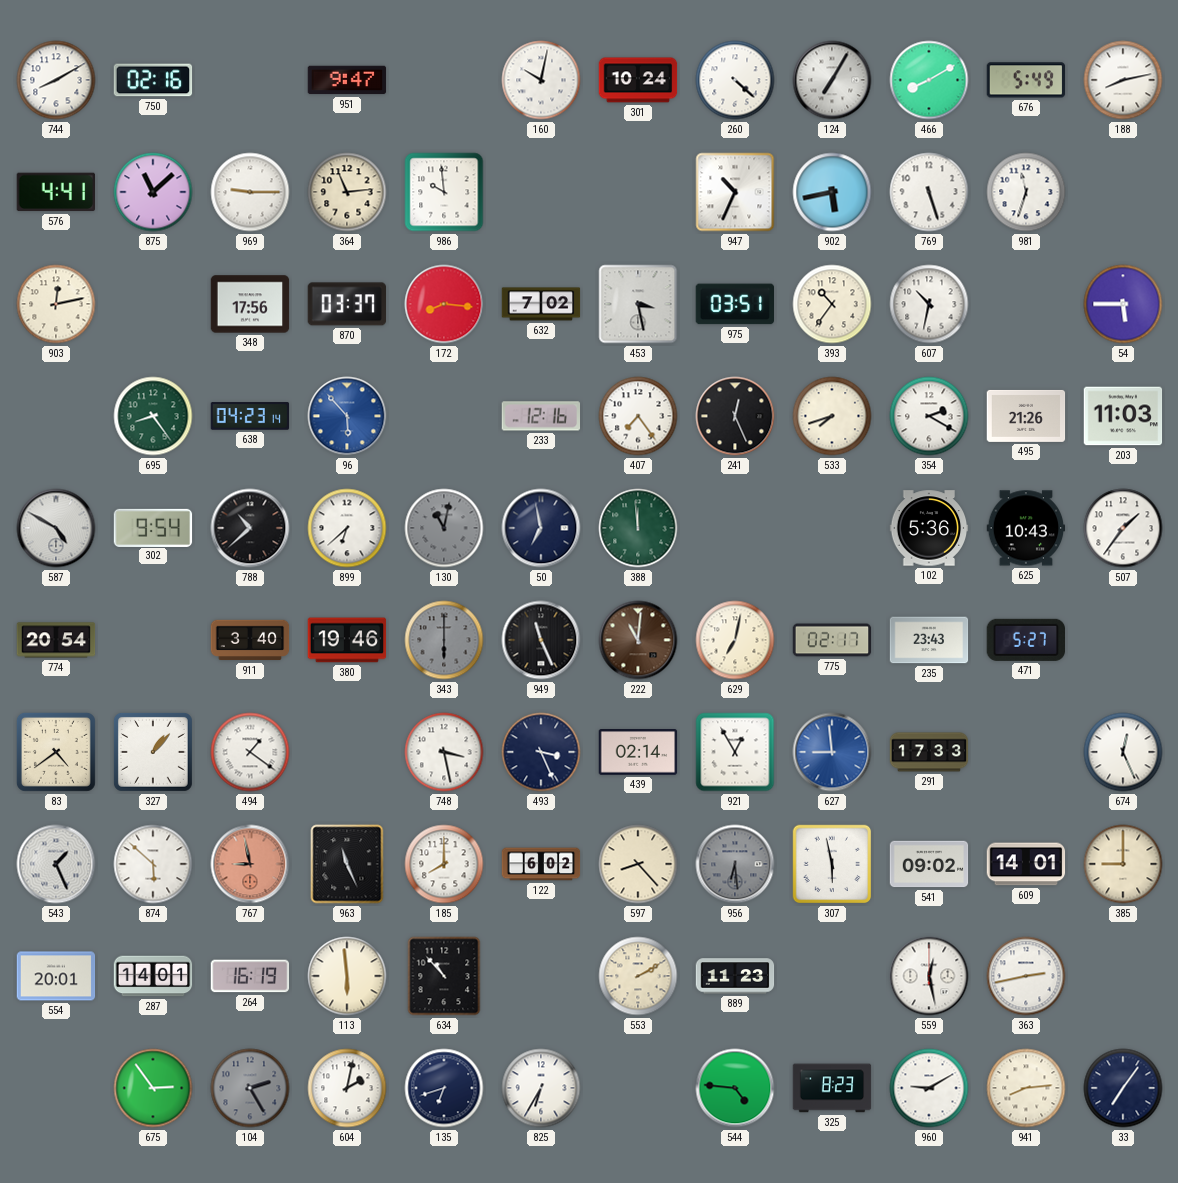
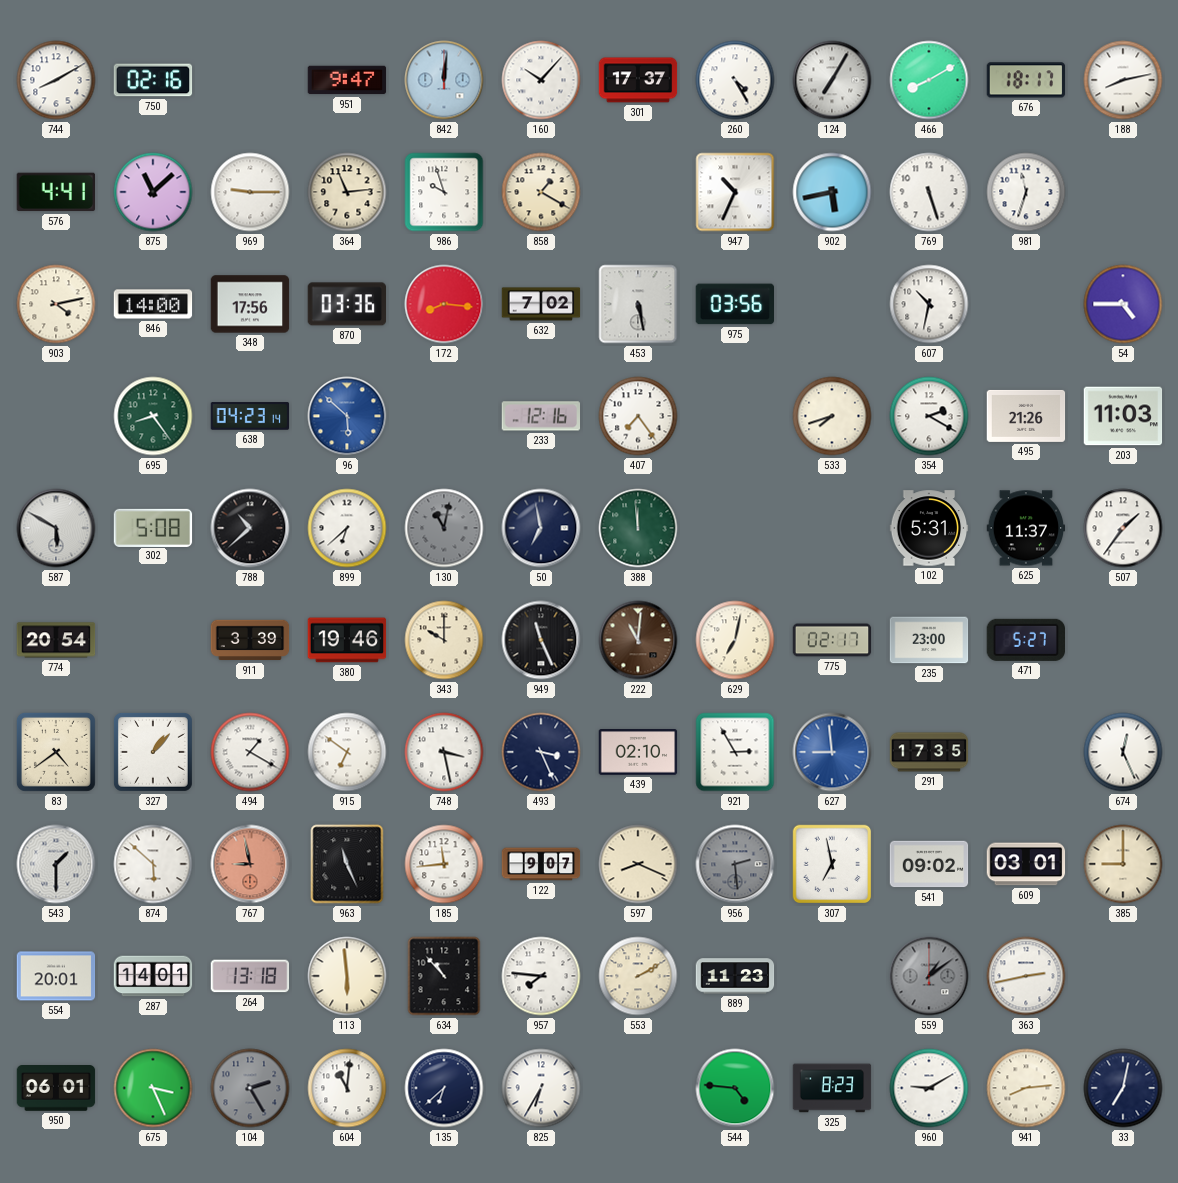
842: none -> 12:01
160: 10:02 -> 10:07
301: 10:24 -> 17:37
260: 4:22 -> 4:25
676: 5:49 -> 18:17
986: 9:59 -> 9:57
858: none -> 1:20
903: 12:13 -> 4:13
846: none -> 14:00
870: 03:37 -> 03:36
453: 3:28 -> 5:28
975: 03:51 -> 03:56
393: 10:36 -> none
54: 5:45 -> 4:45
96: 5:53 -> 5:52
241: 12:26 -> none
587: 4:50 -> 5:50
302: 9:54 -> 5:08
102: 5:36 -> 5:31
625: 10:43 -> 11:37
911: 3:40 -> 3:39
343: 6:00 -> 10:00
343 dial: grey -> cream
235: 23:43 -> 23:00
494: 1:21 -> 1:20
915: none -> 6:51
439: 02:14 -> 02:10
921: 12:55 -> 2:55
291: 17:33 -> 17:35
543: 1:26 -> 1:30
185: 8:00 -> 11:44
122: 6:02 -> 9:07
597: 8:23 -> 8:19
956: 6:29 -> 2:29
307: 5:58 -> 6:58
609: 14:01 -> 03:01
264: 16:19 -> 13:18
957: none -> 7:46
559: 12:28 -> 1:09
559 dial: white -> grey
950: none -> 06:01
675: 2:54 -> 3:26
604: 2:02 -> 11:01
135: 6:42 -> 6:38
33: 7:06 -> 7:02
